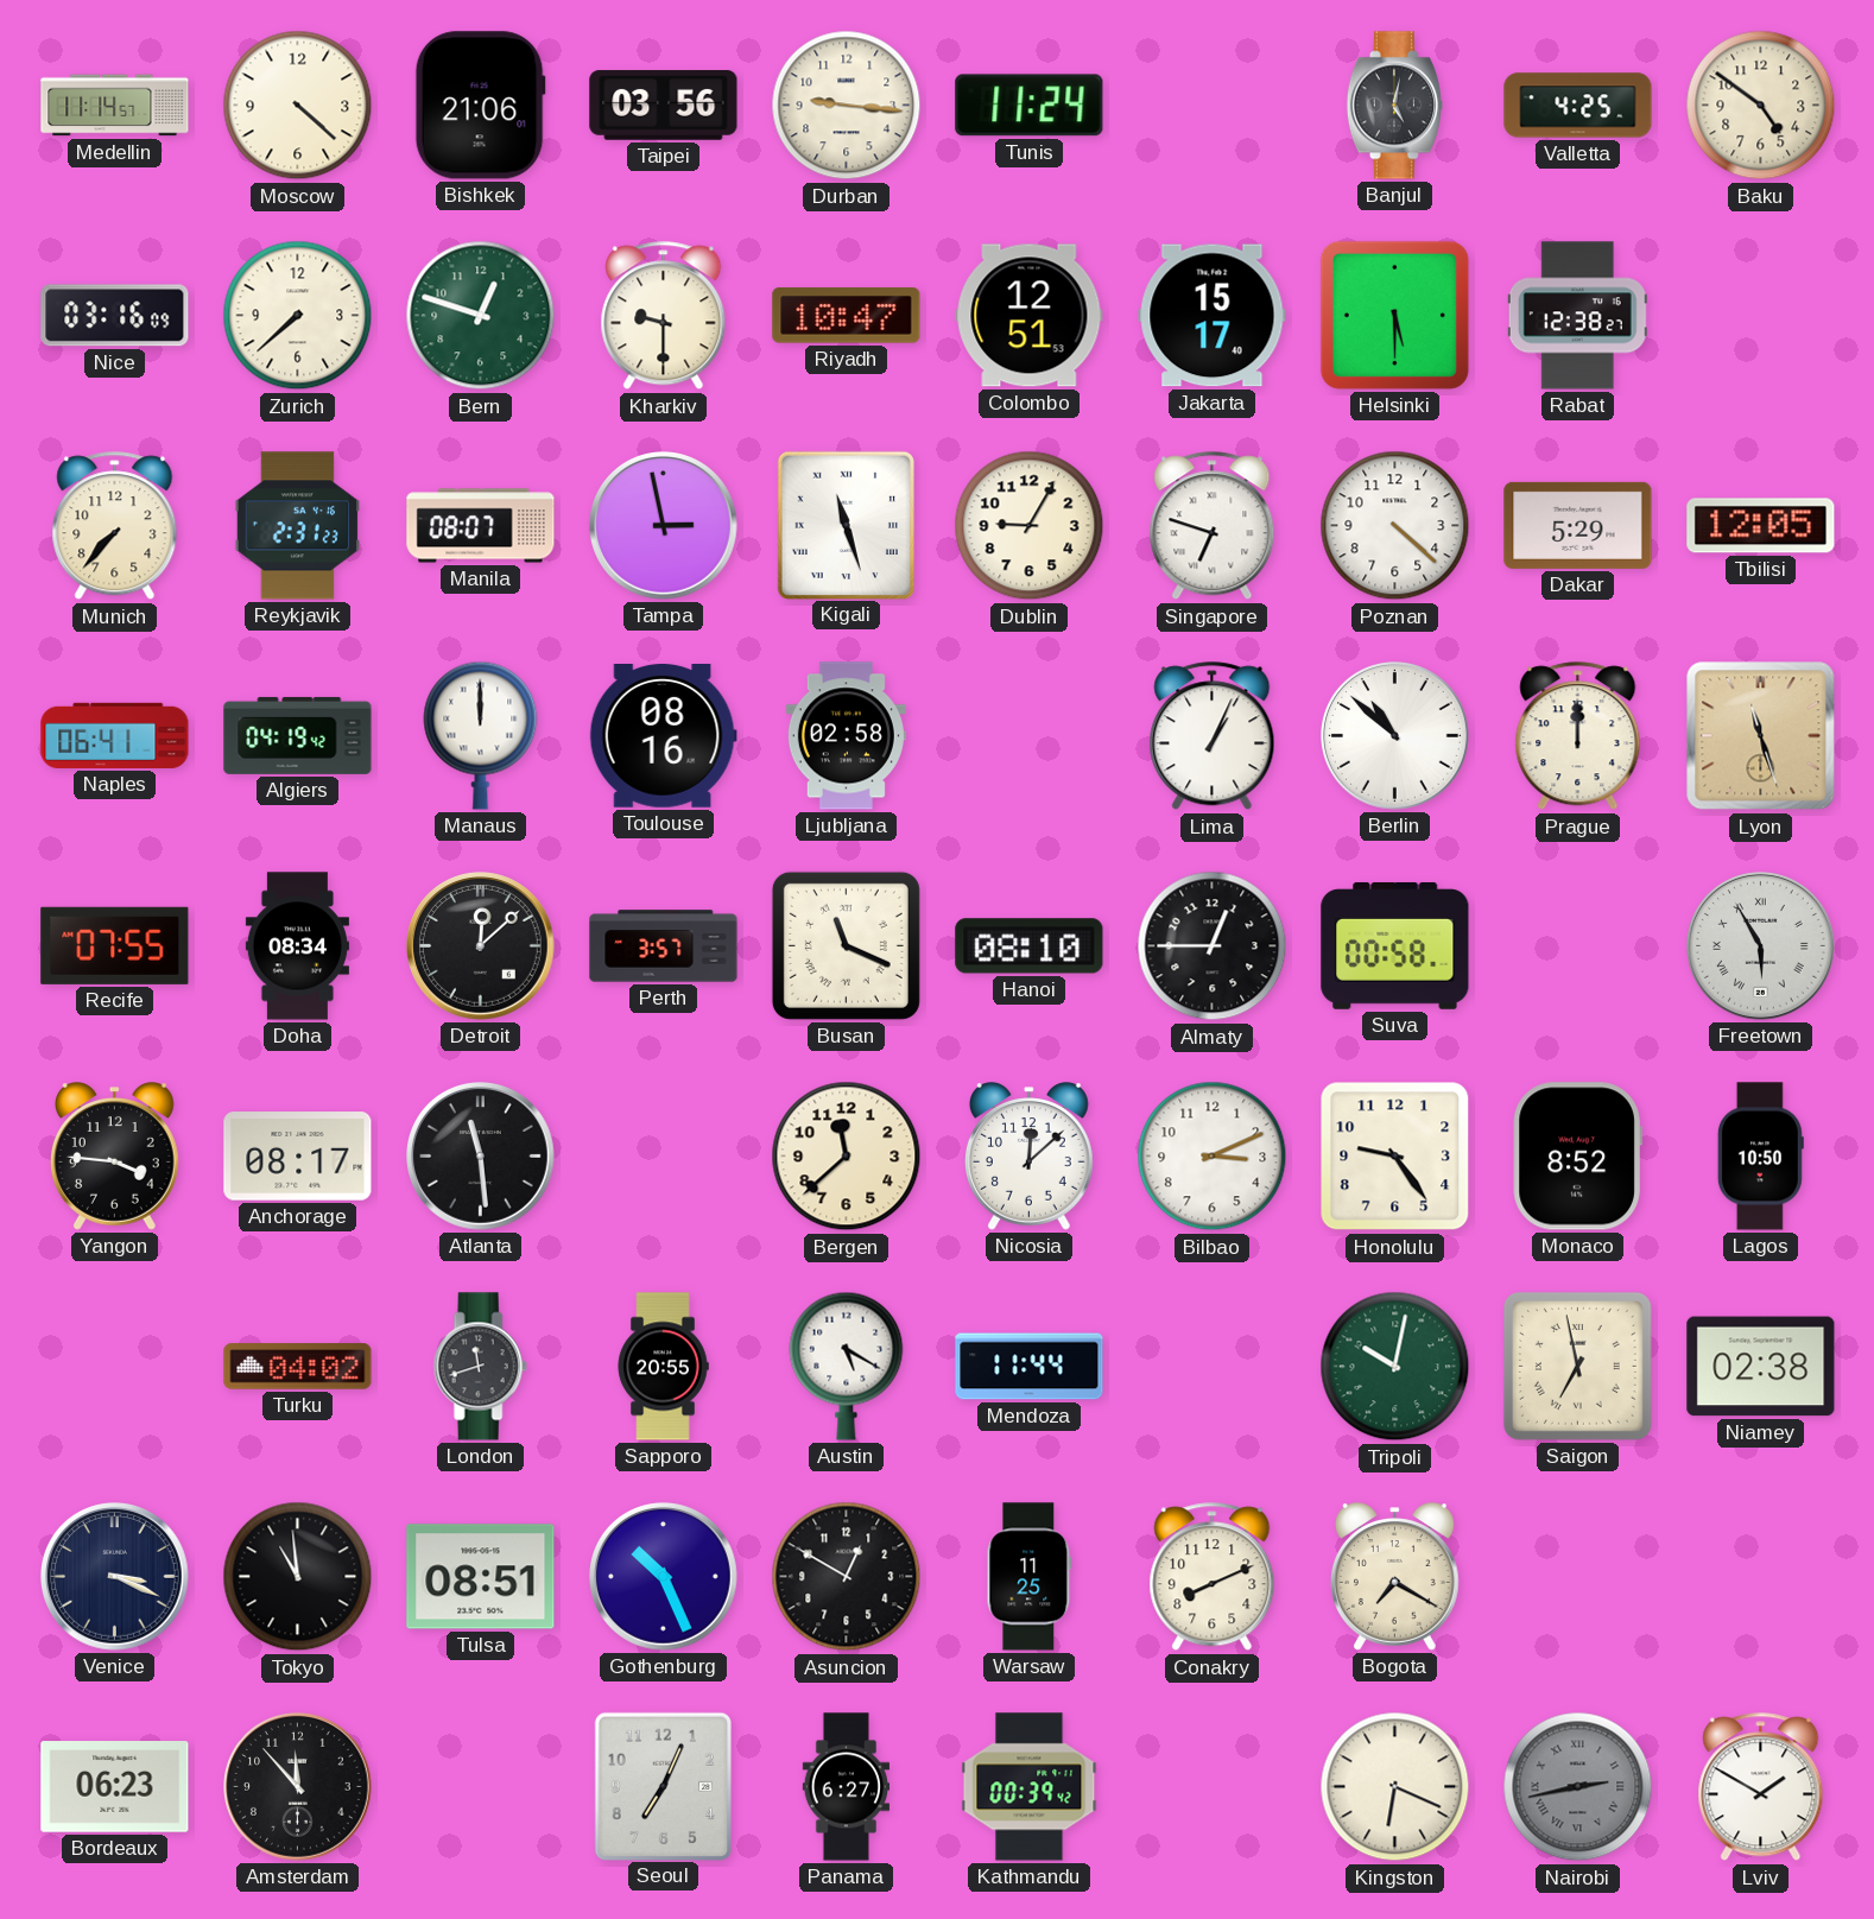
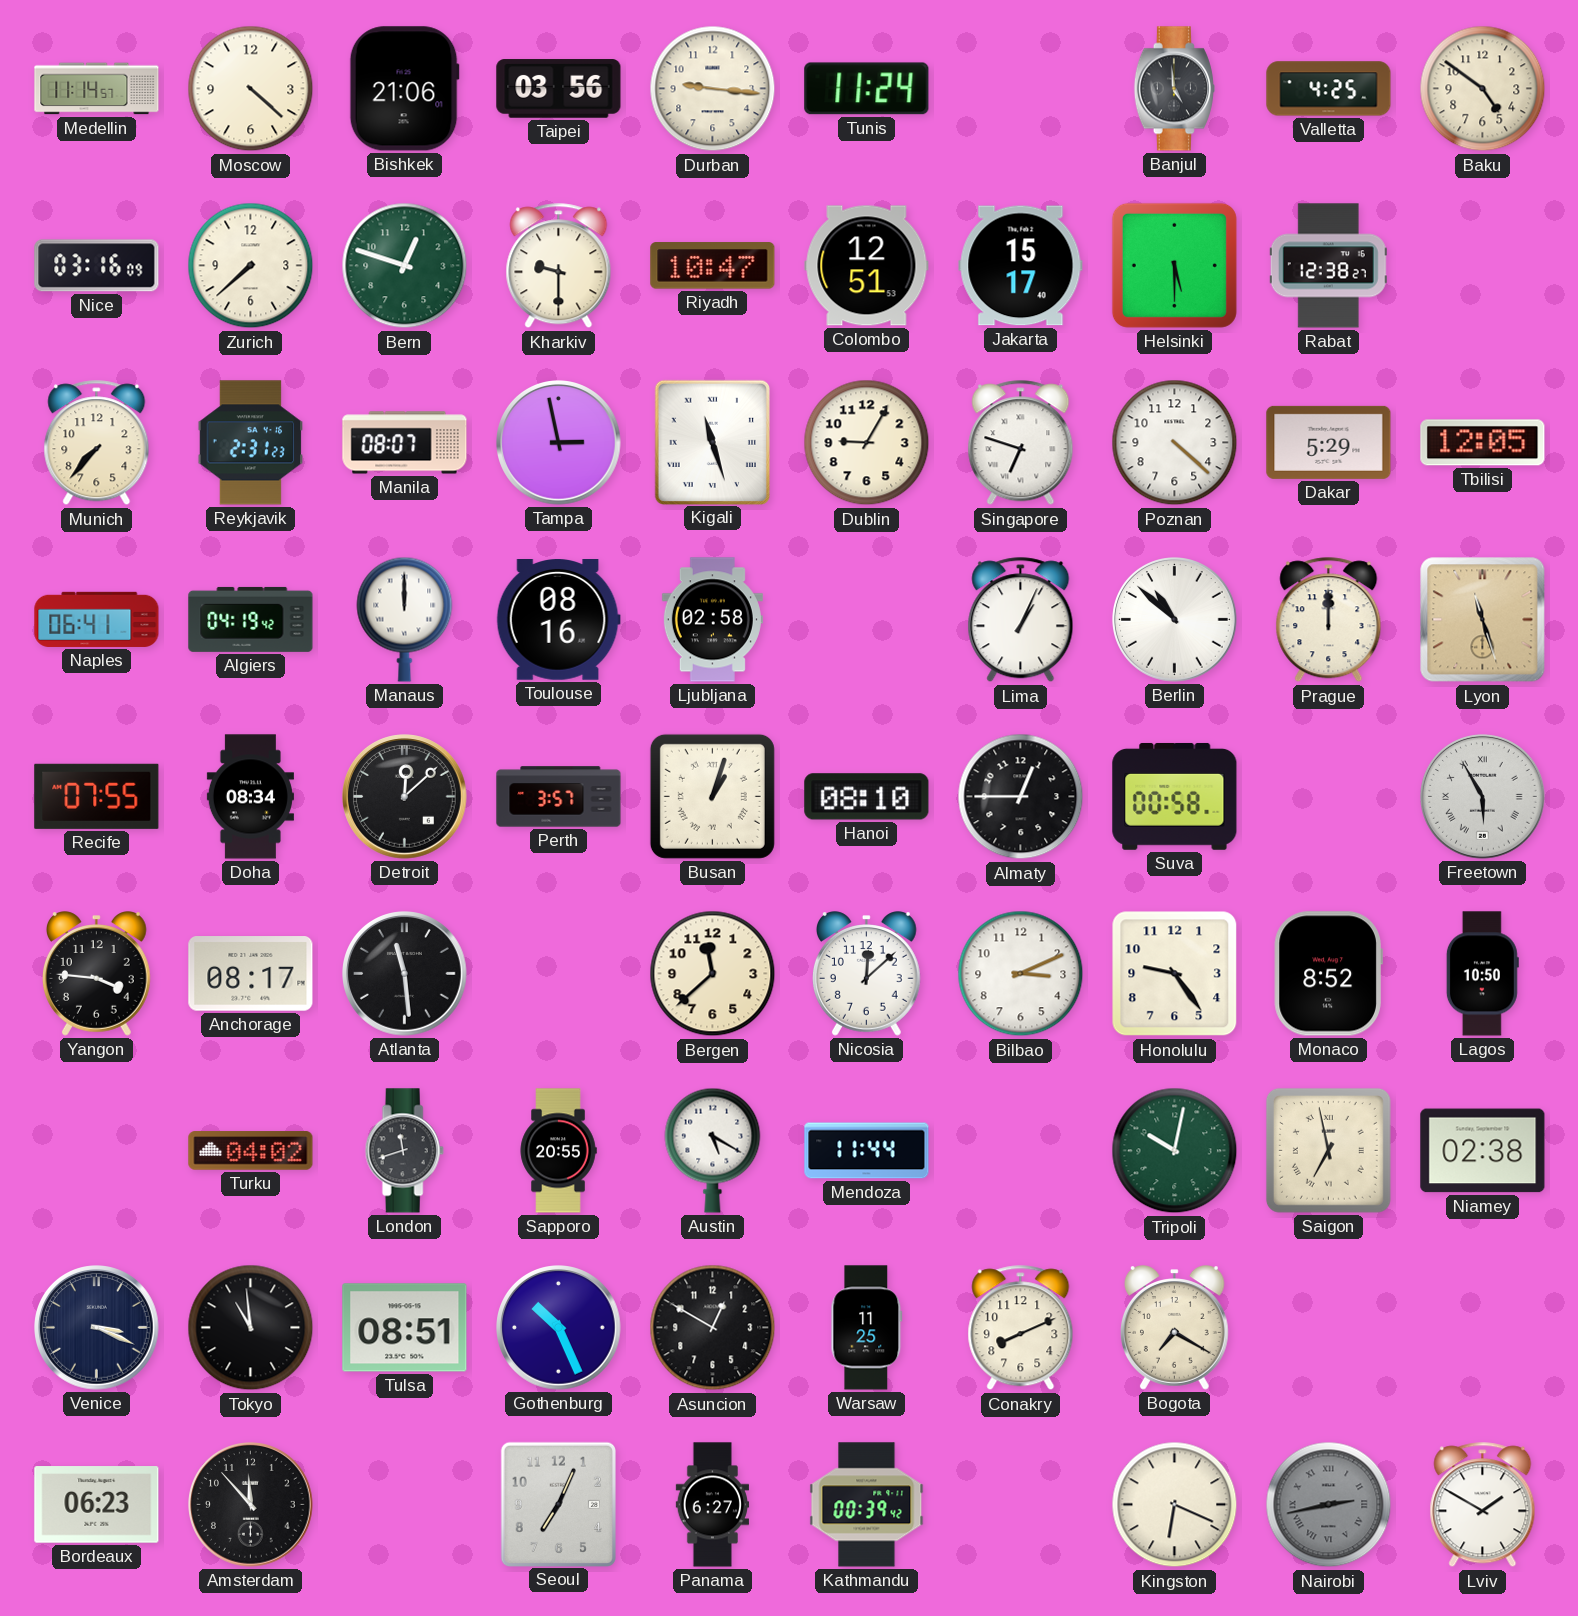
Banjul: 5:02 -> 4:59
Busan: 11:19 -> 1:03
